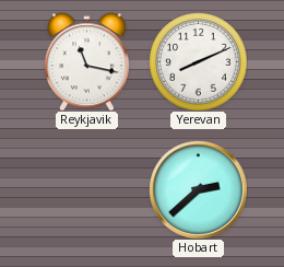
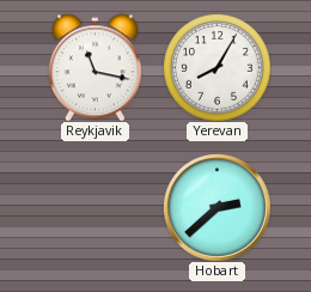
Yerevan: 8:11 -> 8:05
